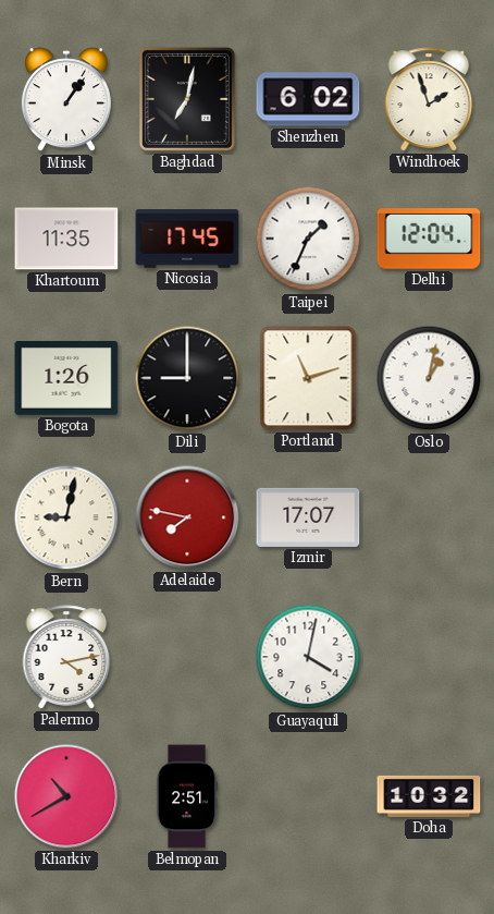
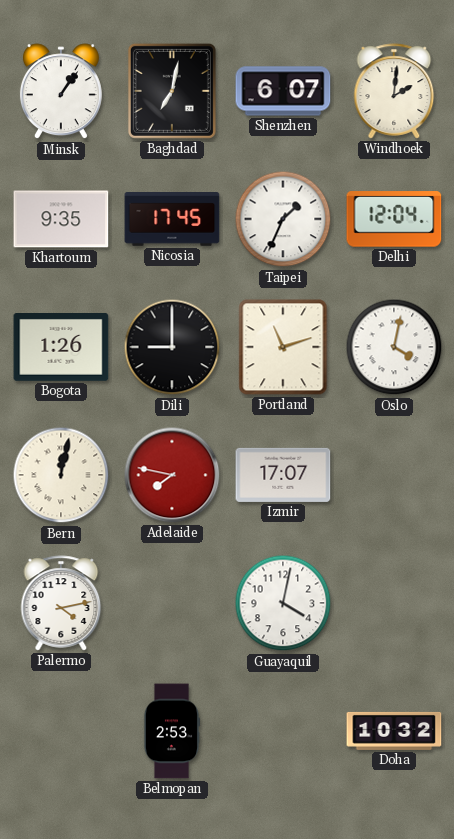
Shenzhen: 6:02 -> 6:07
Windhoek: 1:57 -> 2:01
Khartoum: 11:35 -> 9:35
Oslo: 1:02 -> 4:02
Bern: 9:02 -> 12:02
Kharkiv: 10:40 -> none
Belmopan: 2:51 -> 2:53
